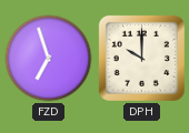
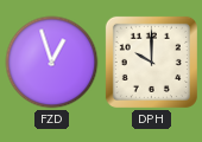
FZD: 6:57 -> 12:57
